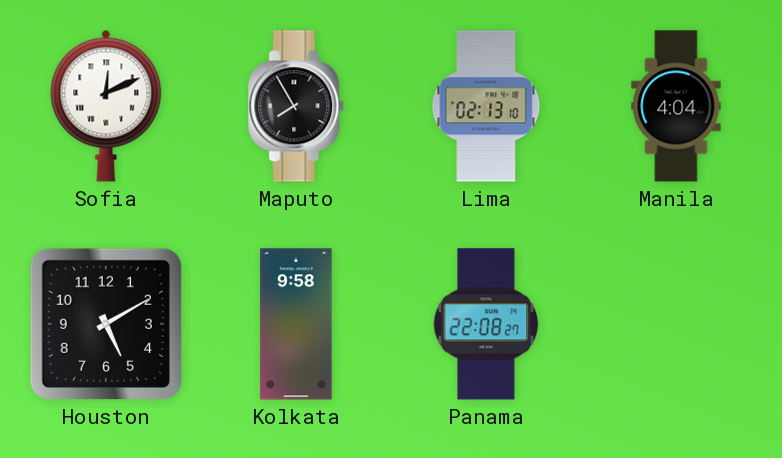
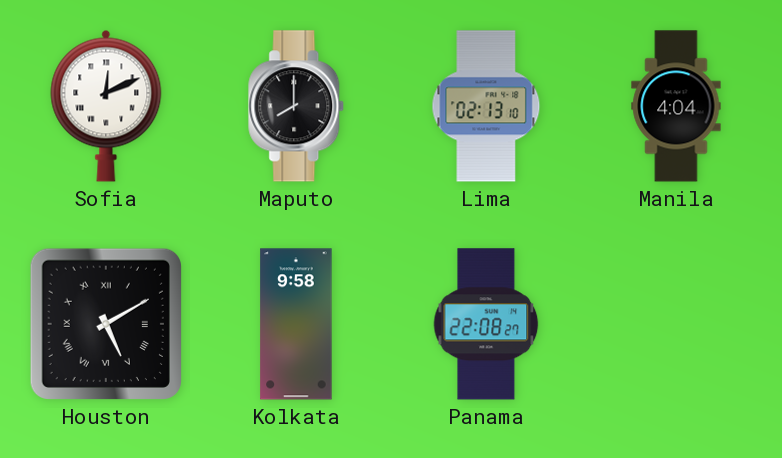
Maputo: 7:55 -> 8:00
Houston numerals: Arabic -> Roman
